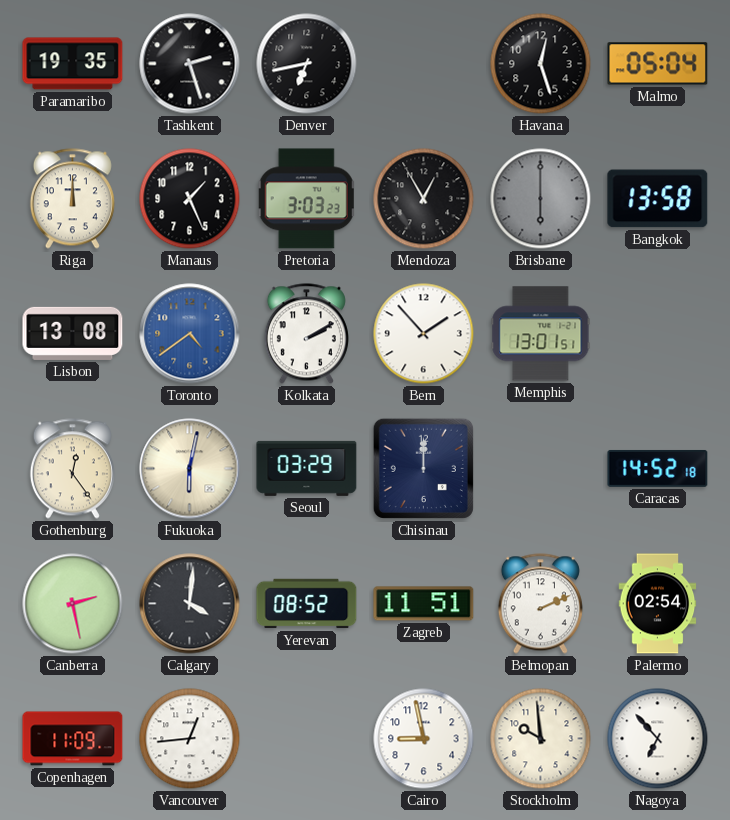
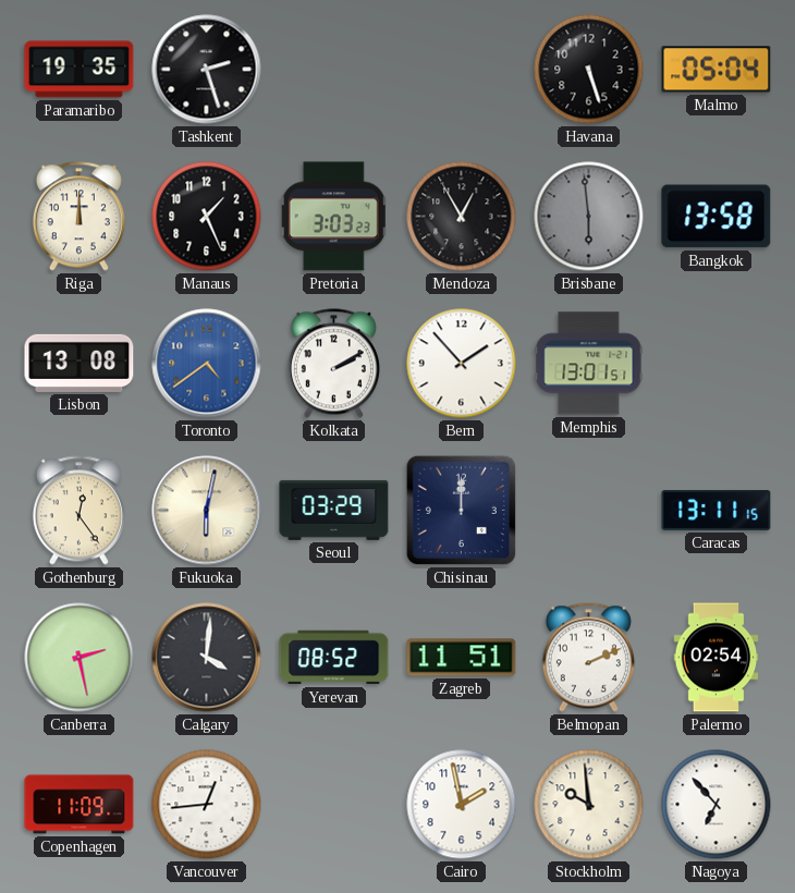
Denver: 6:43 -> none
Havana: 12:27 -> 5:27
Brisbane: 6:00 -> 5:59
Caracas: 14:52 -> 13:11
Cairo: 8:58 -> 1:58
